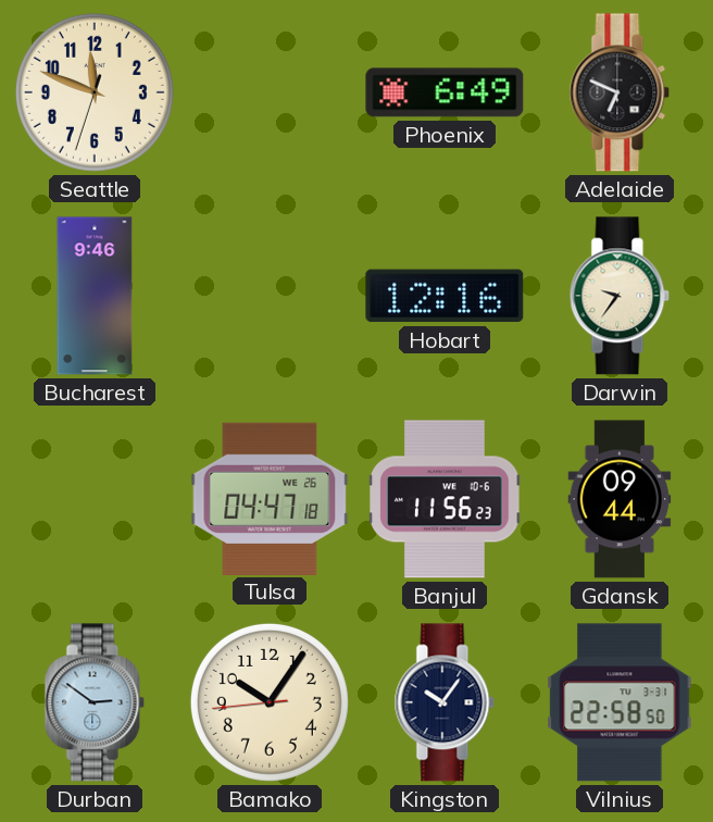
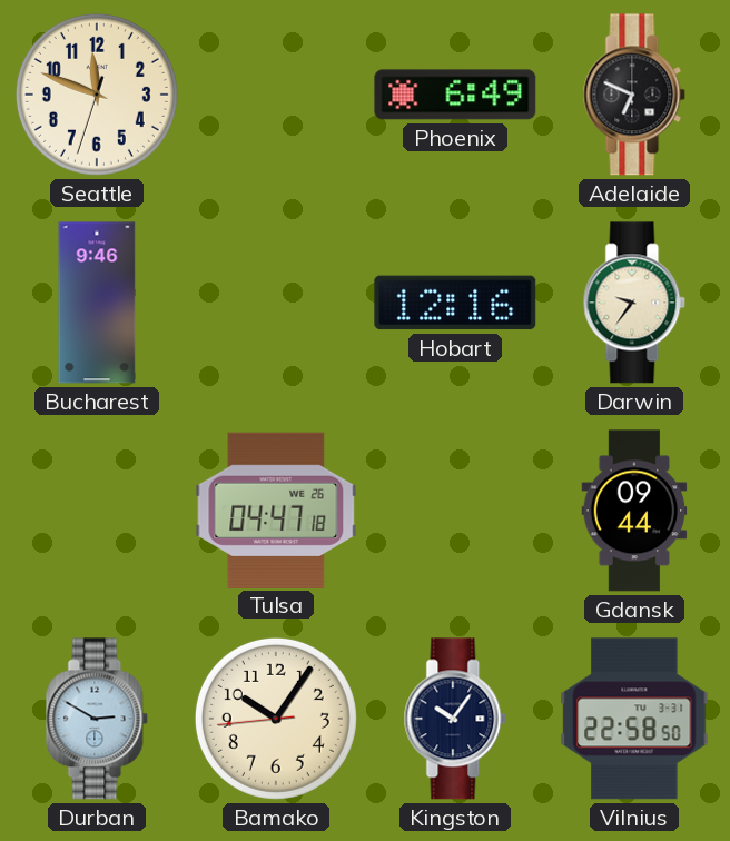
Banjul: 11:56 -> none
Durban: 2:51 -> 2:50
